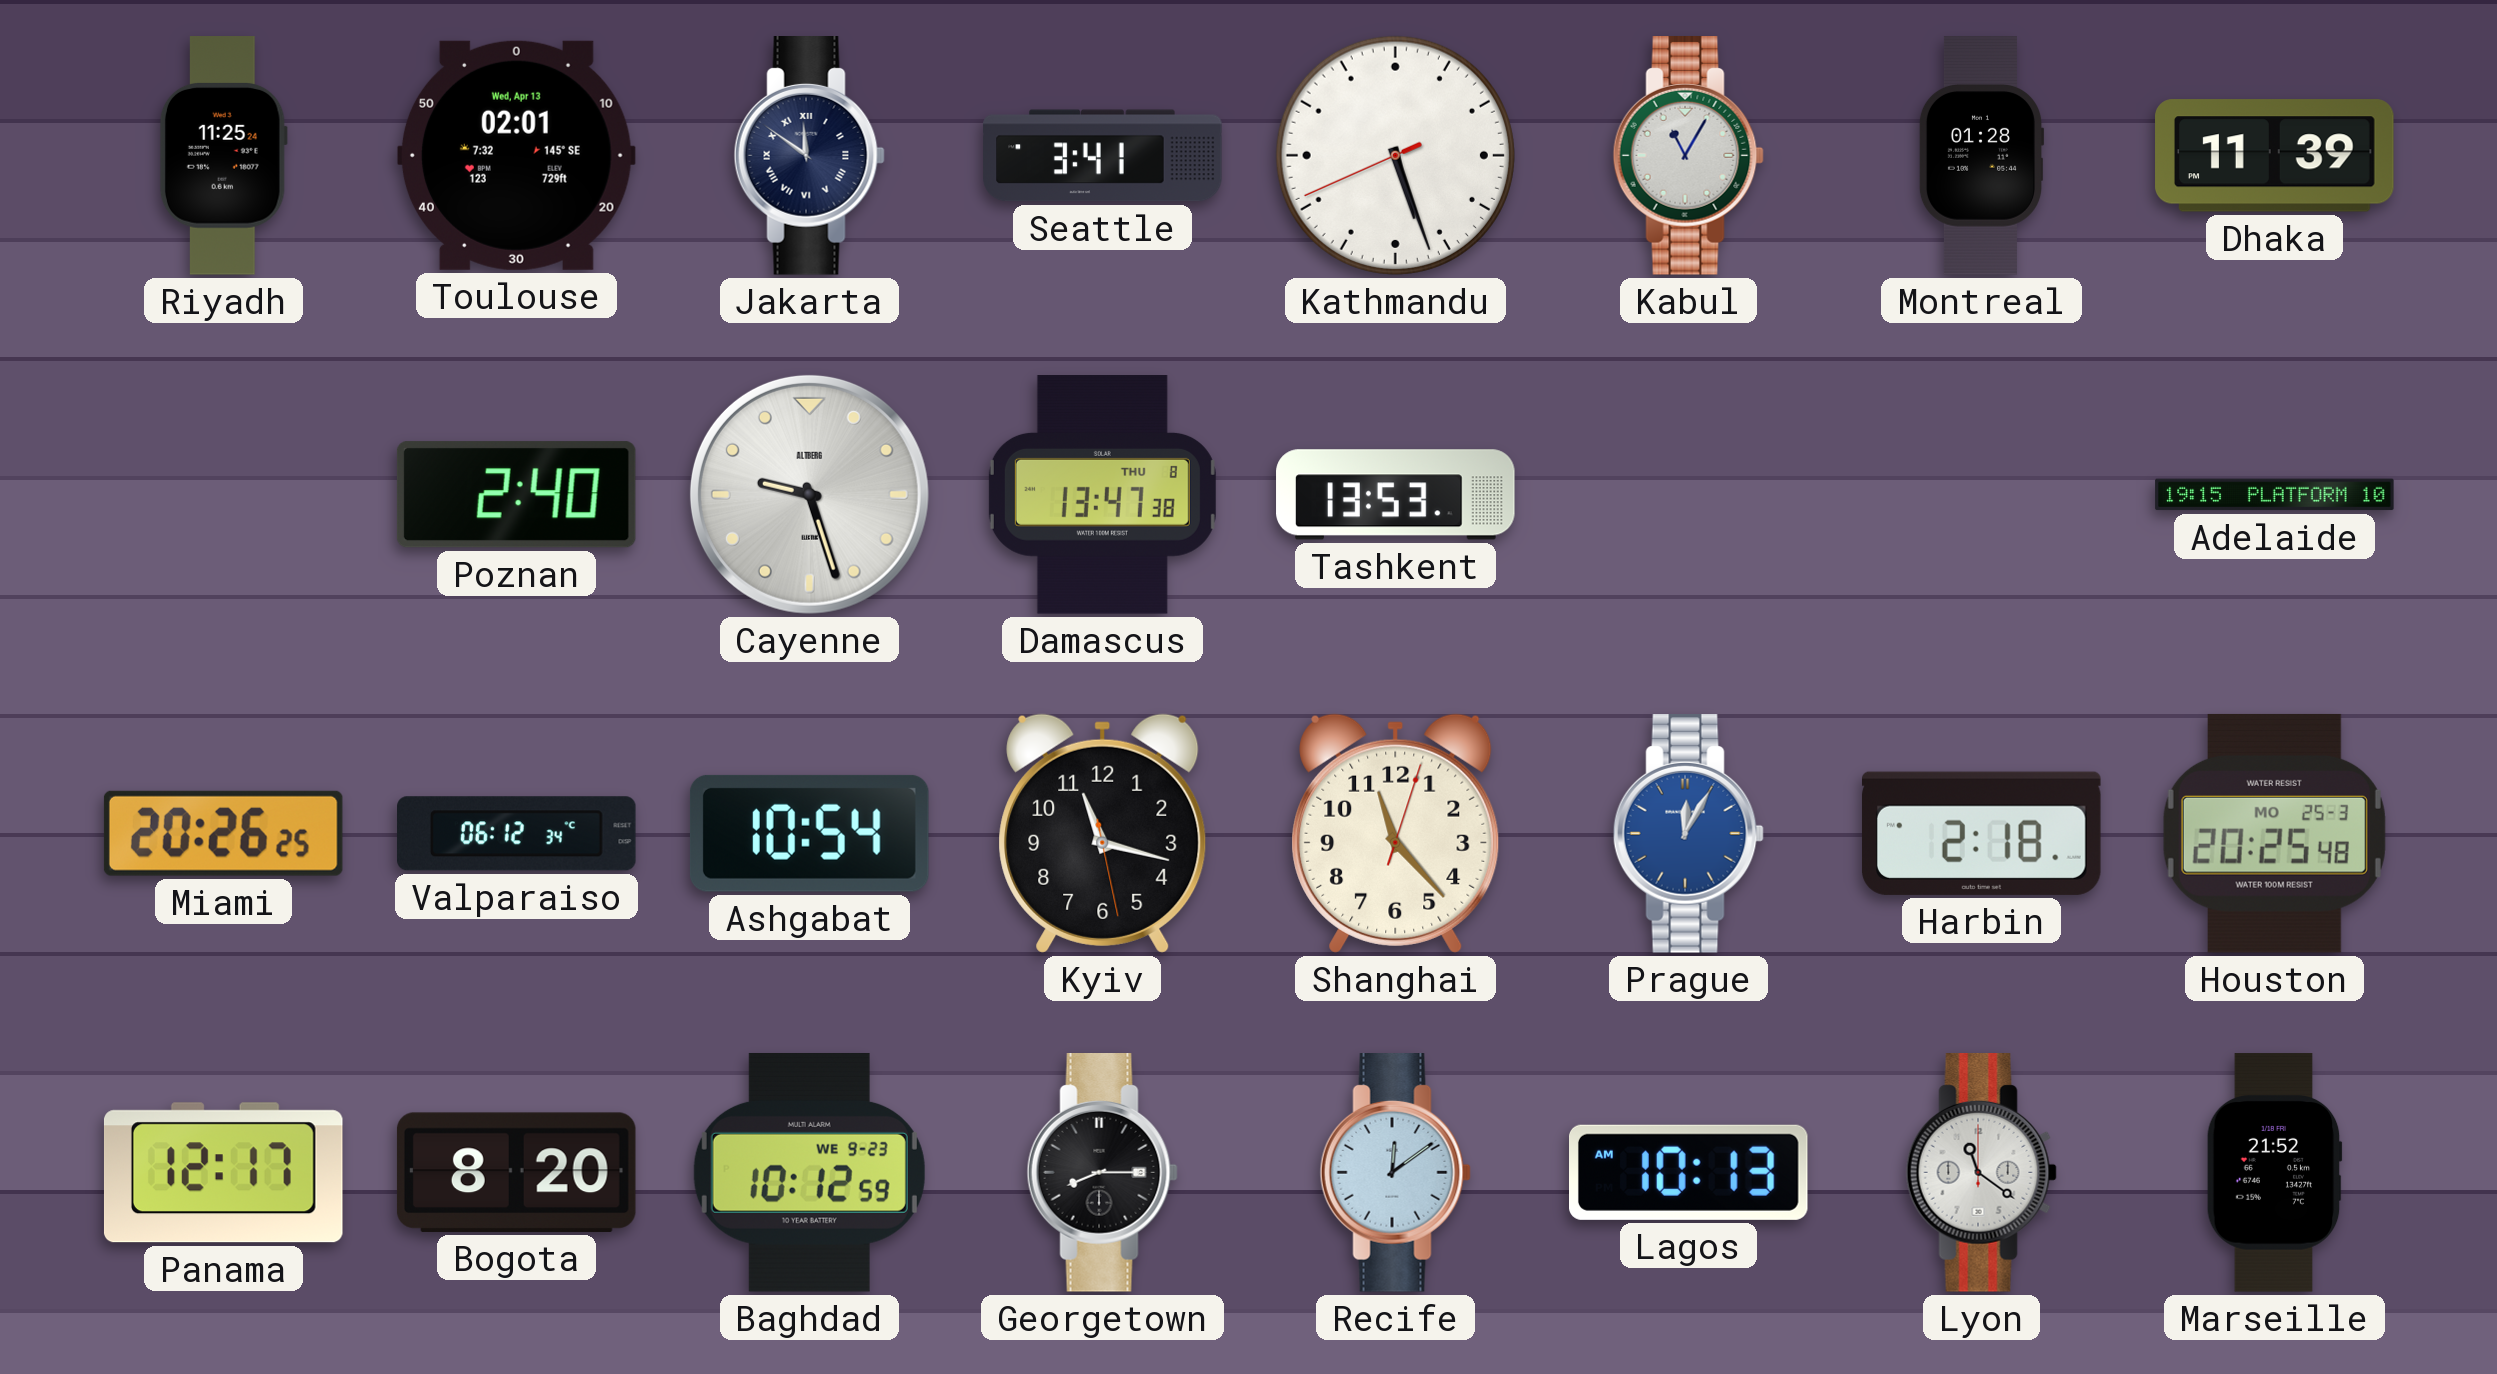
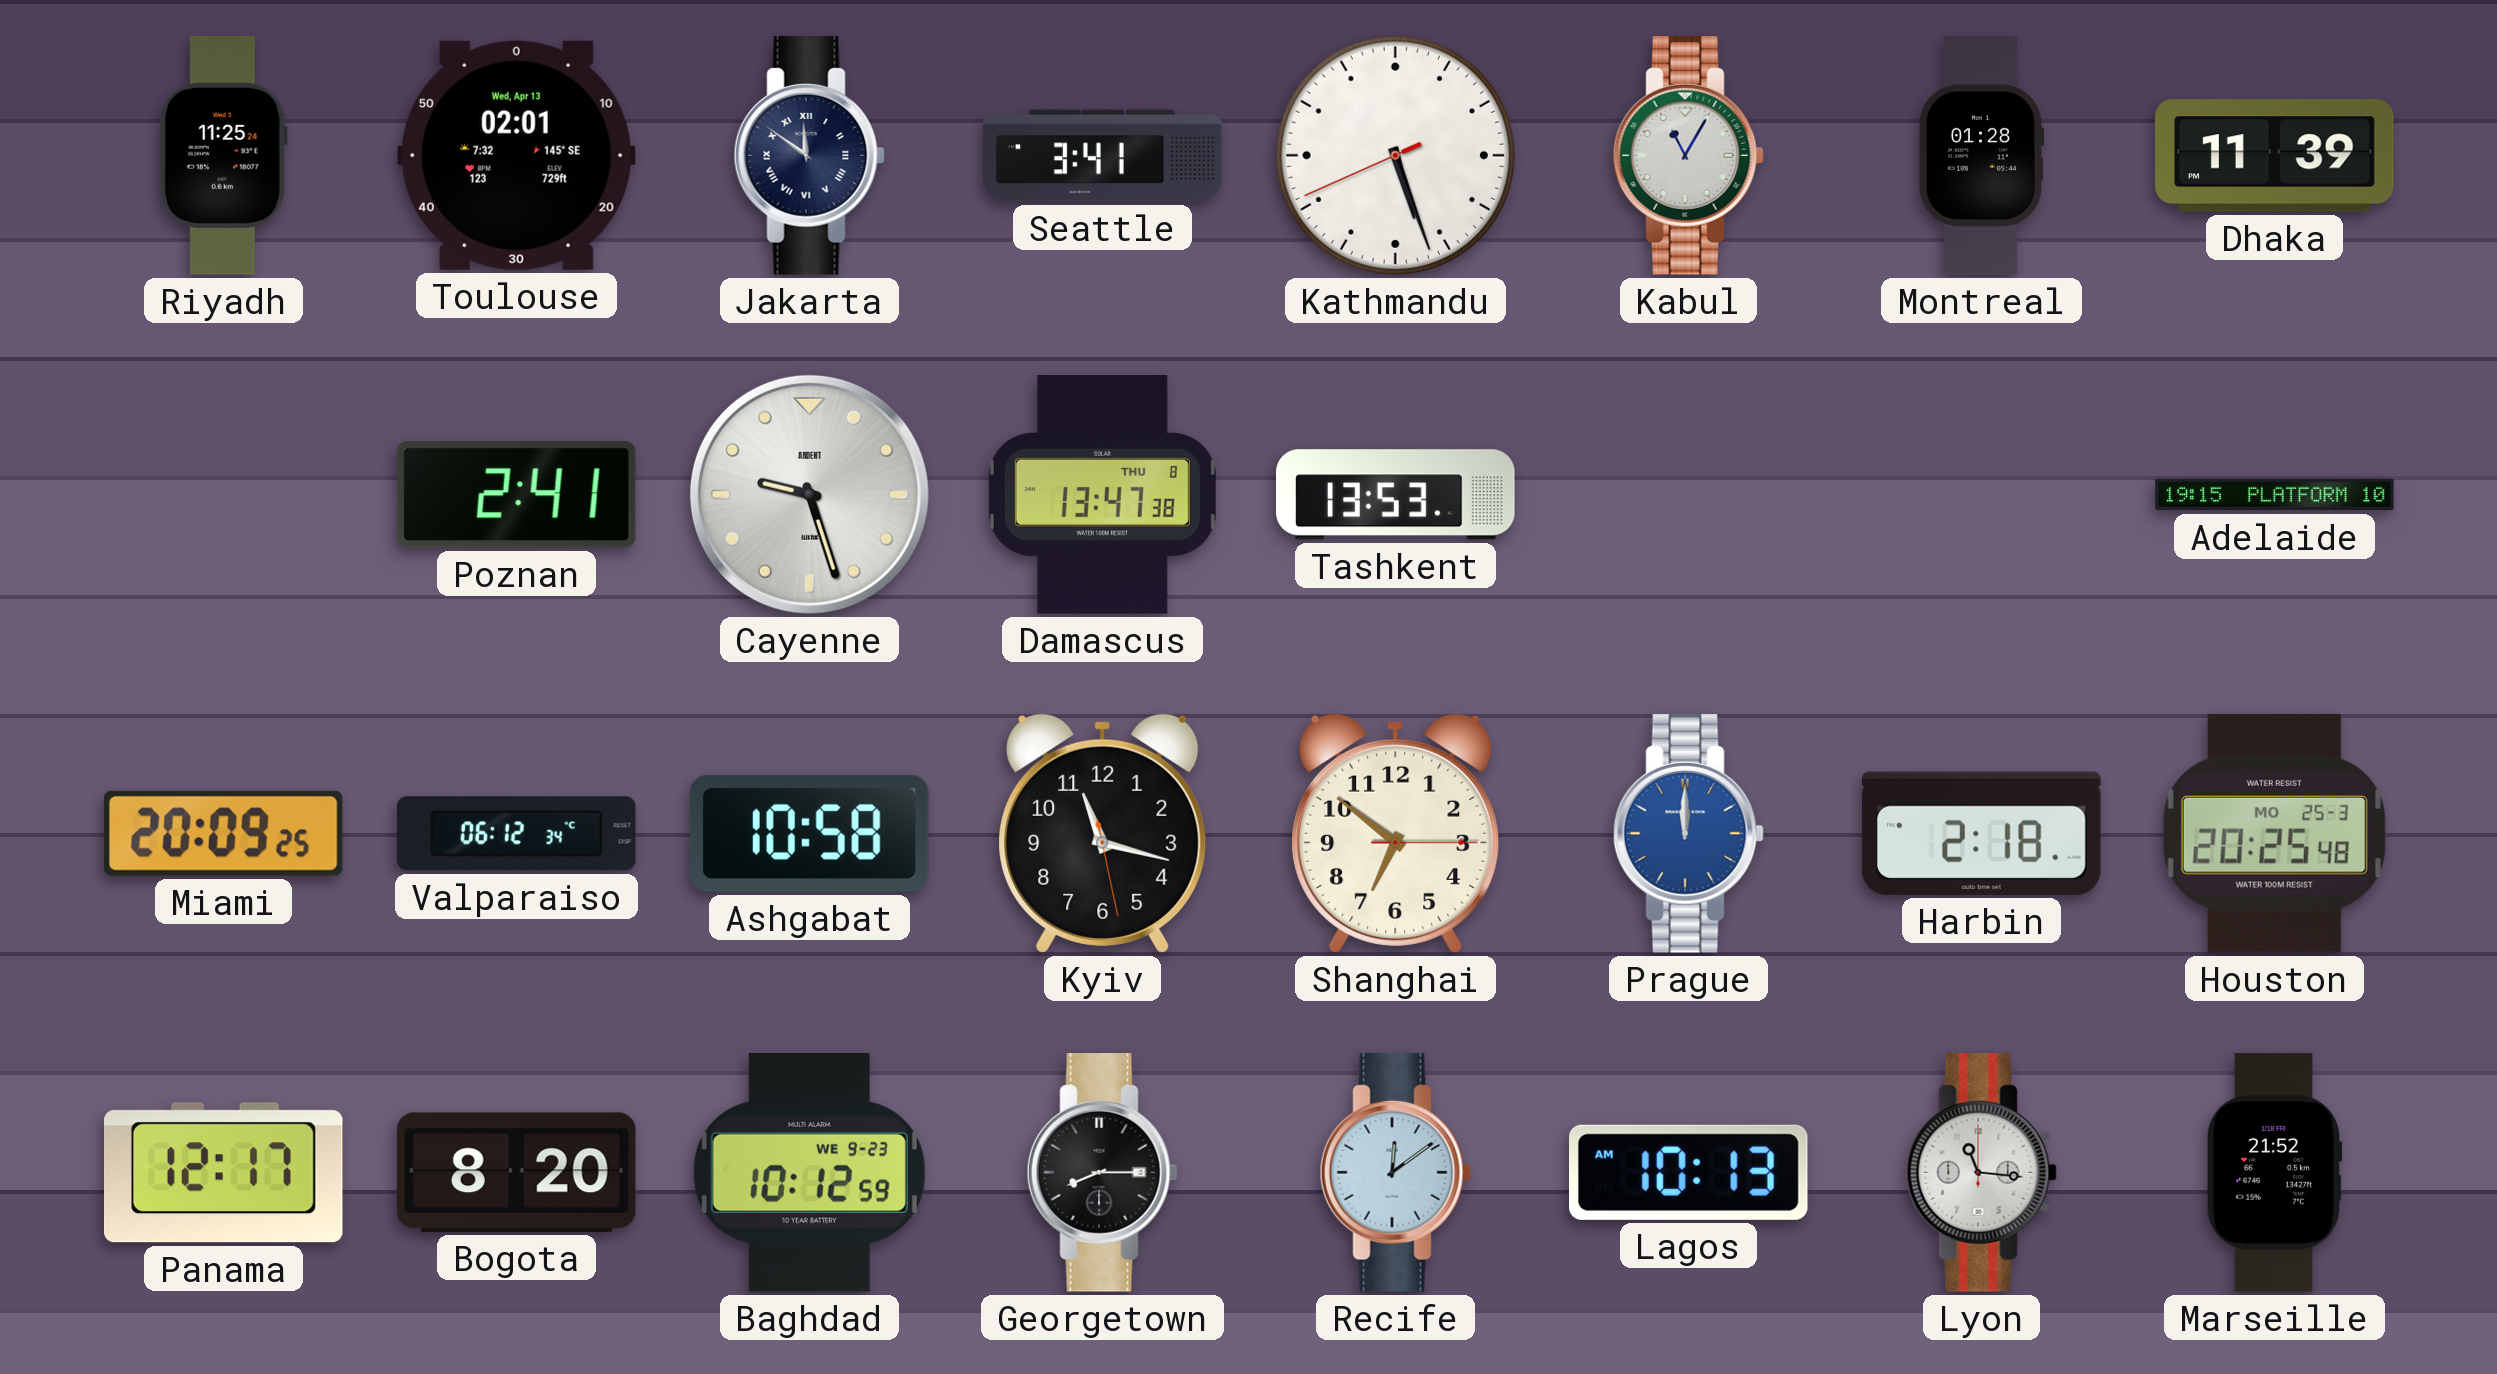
Poznan: 2:40 -> 2:41
Cayenne brand: ALTBERG -> ARDENT
Miami: 20:26 -> 20:09
Ashgabat: 10:54 -> 10:58
Shanghai: 11:23 -> 6:51
Prague: 12:05 -> 12:00
Lyon: 11:21 -> 11:16
